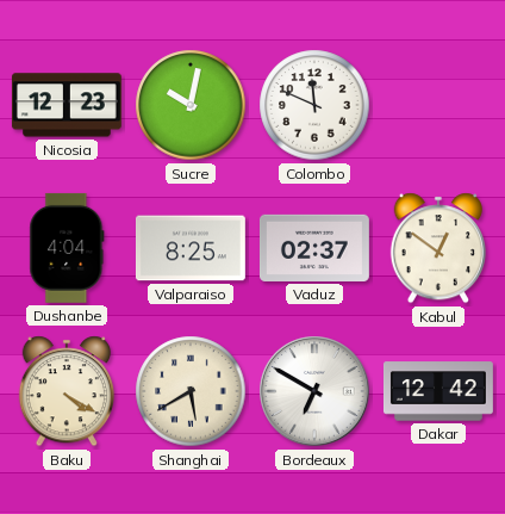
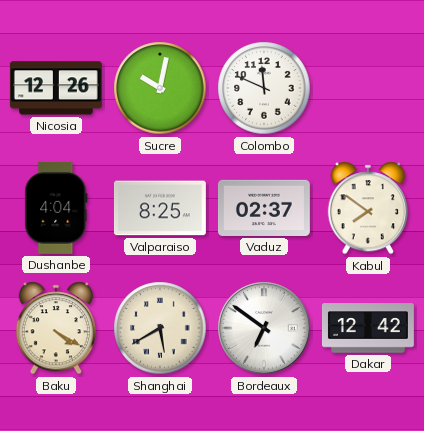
Nicosia: 12:23 -> 12:26
Kabul: 12:51 -> 7:51
Bordeaux: 6:50 -> 6:51
